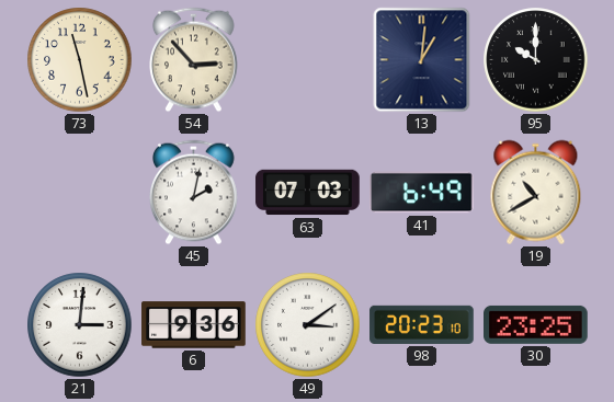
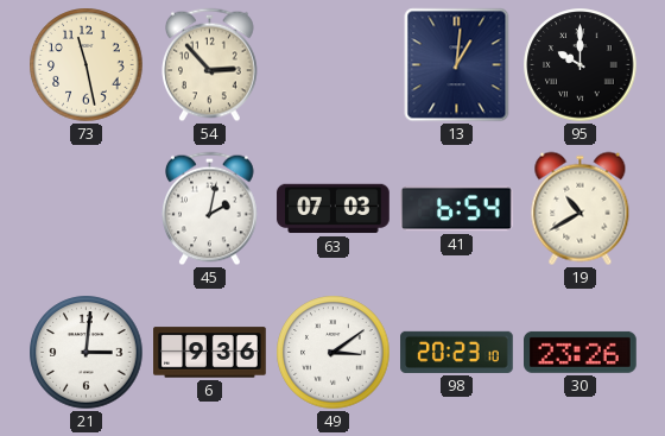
41: 6:49 -> 6:54
30: 23:25 -> 23:26
